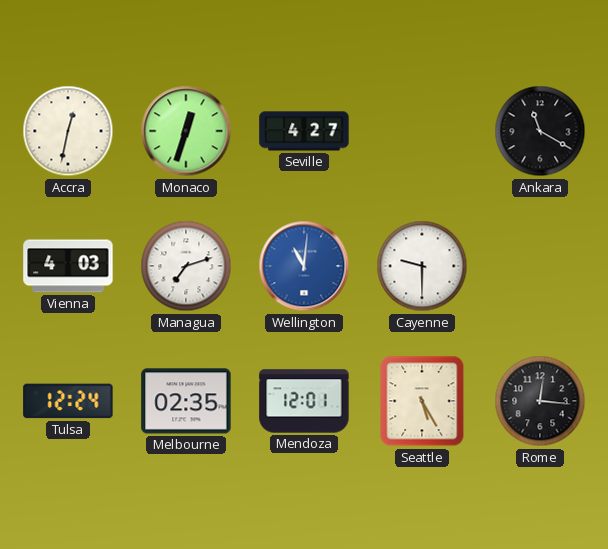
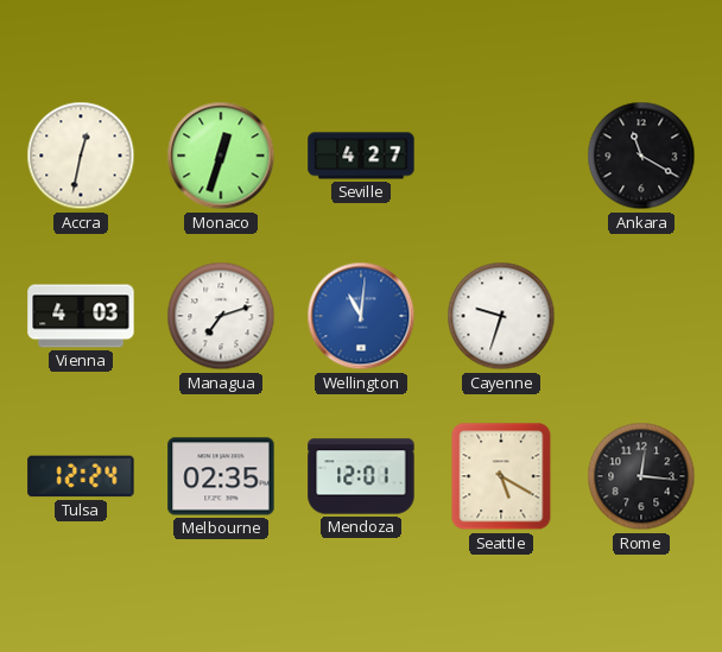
Cayenne: 9:30 -> 9:33
Seattle: 5:25 -> 5:20
